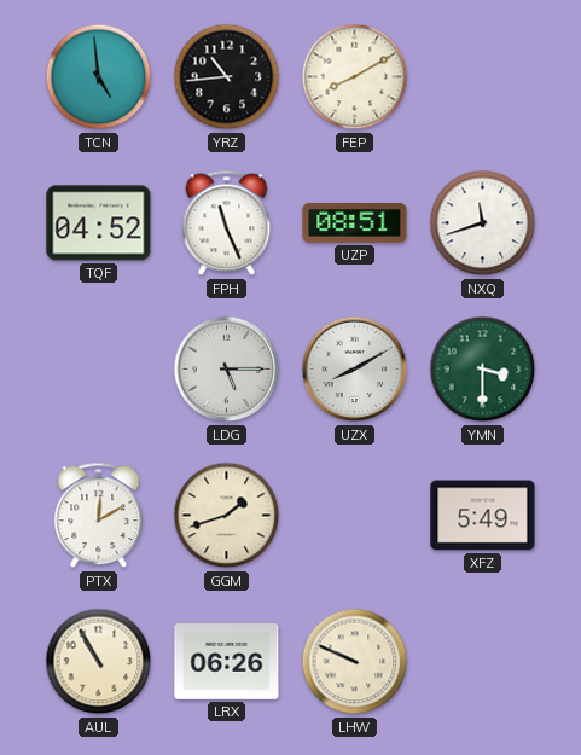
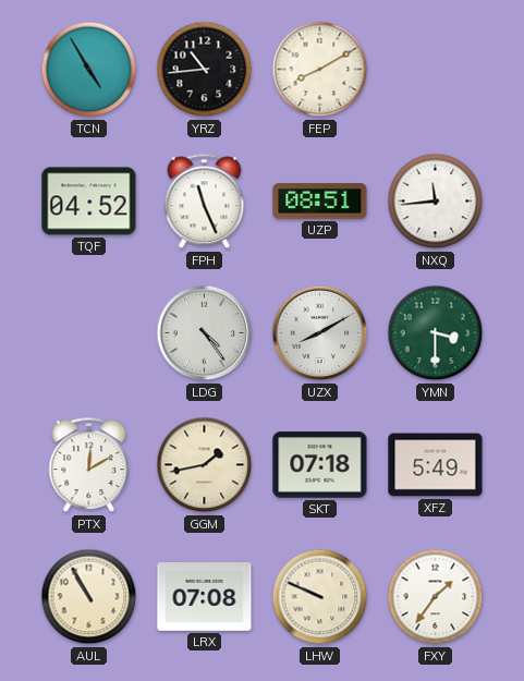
TCN: 4:59 -> 4:55
NXQ: 11:42 -> 11:44
LDG: 5:15 -> 4:24
GGM: 1:42 -> 1:43
SKT: none -> 07:18
LRX: 06:26 -> 07:08
FXY: none -> 1:36
